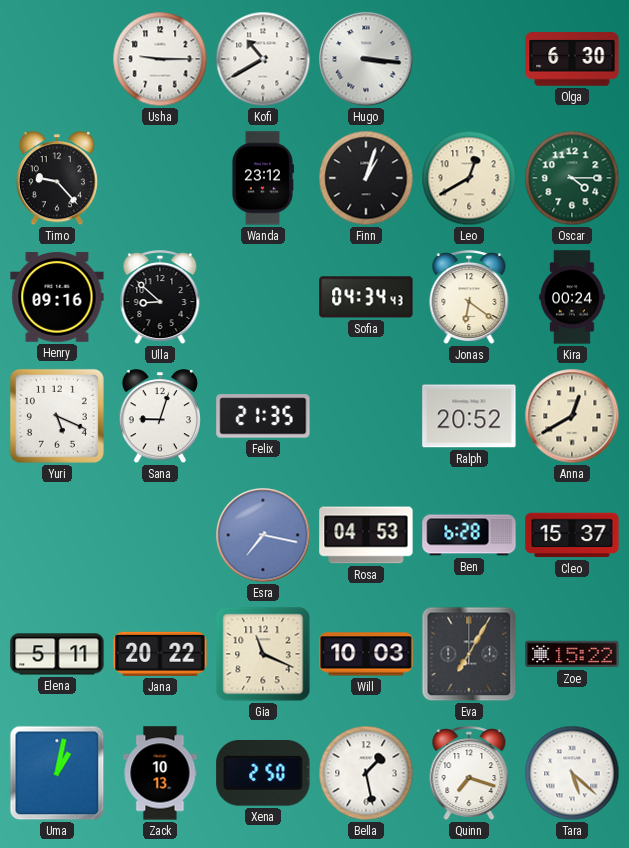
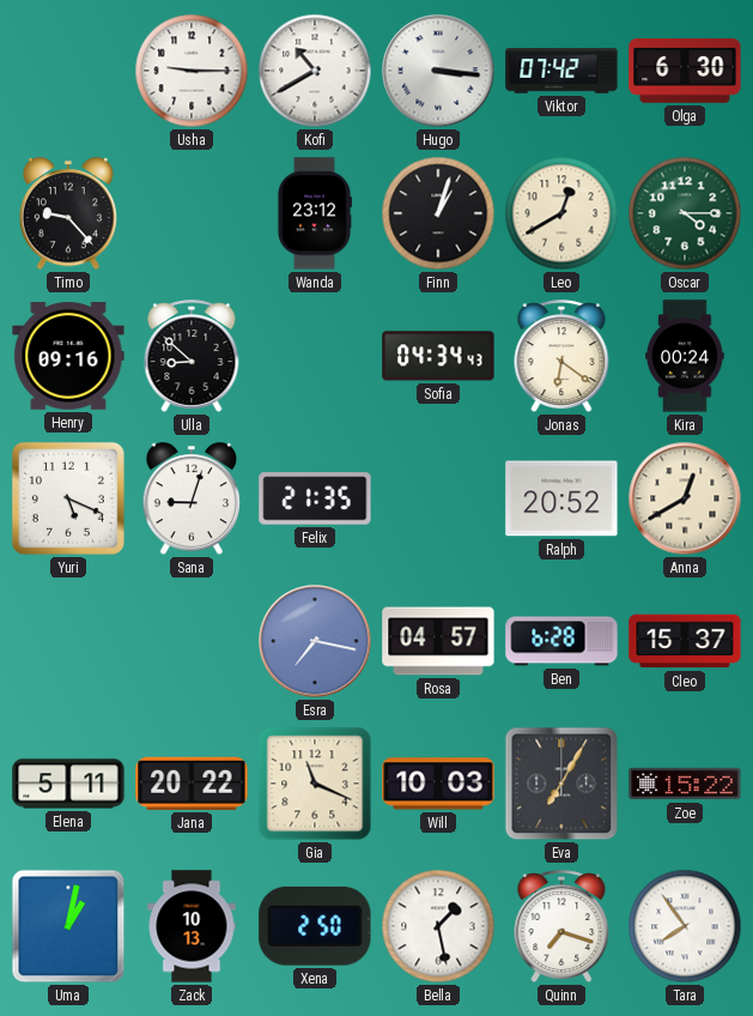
Viktor: none -> 07:42
Rosa: 04:53 -> 04:57
Tara: 5:22 -> 7:54
